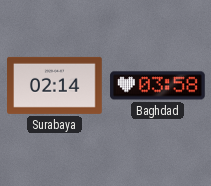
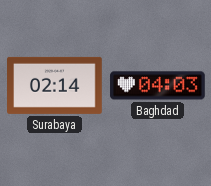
Baghdad: 03:58 -> 04:03
